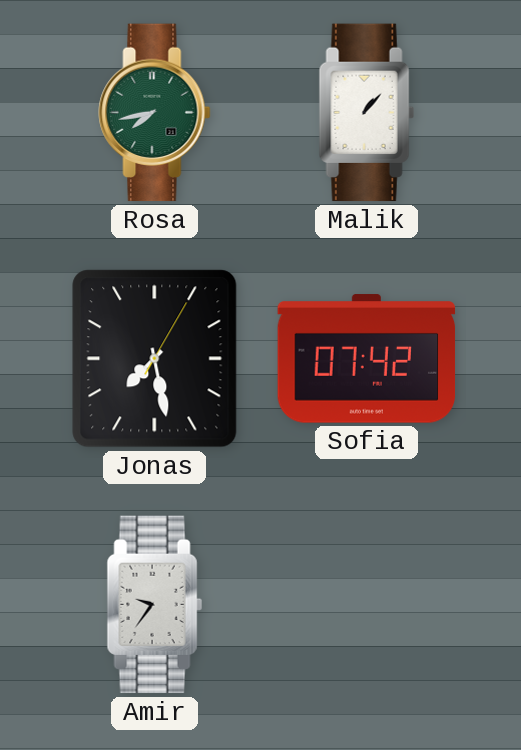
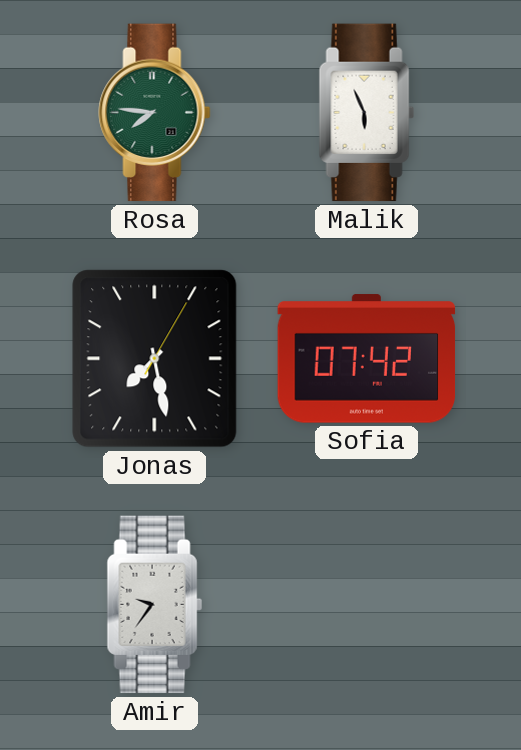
Rosa: 7:43 -> 7:46
Malik: 1:07 -> 5:56
